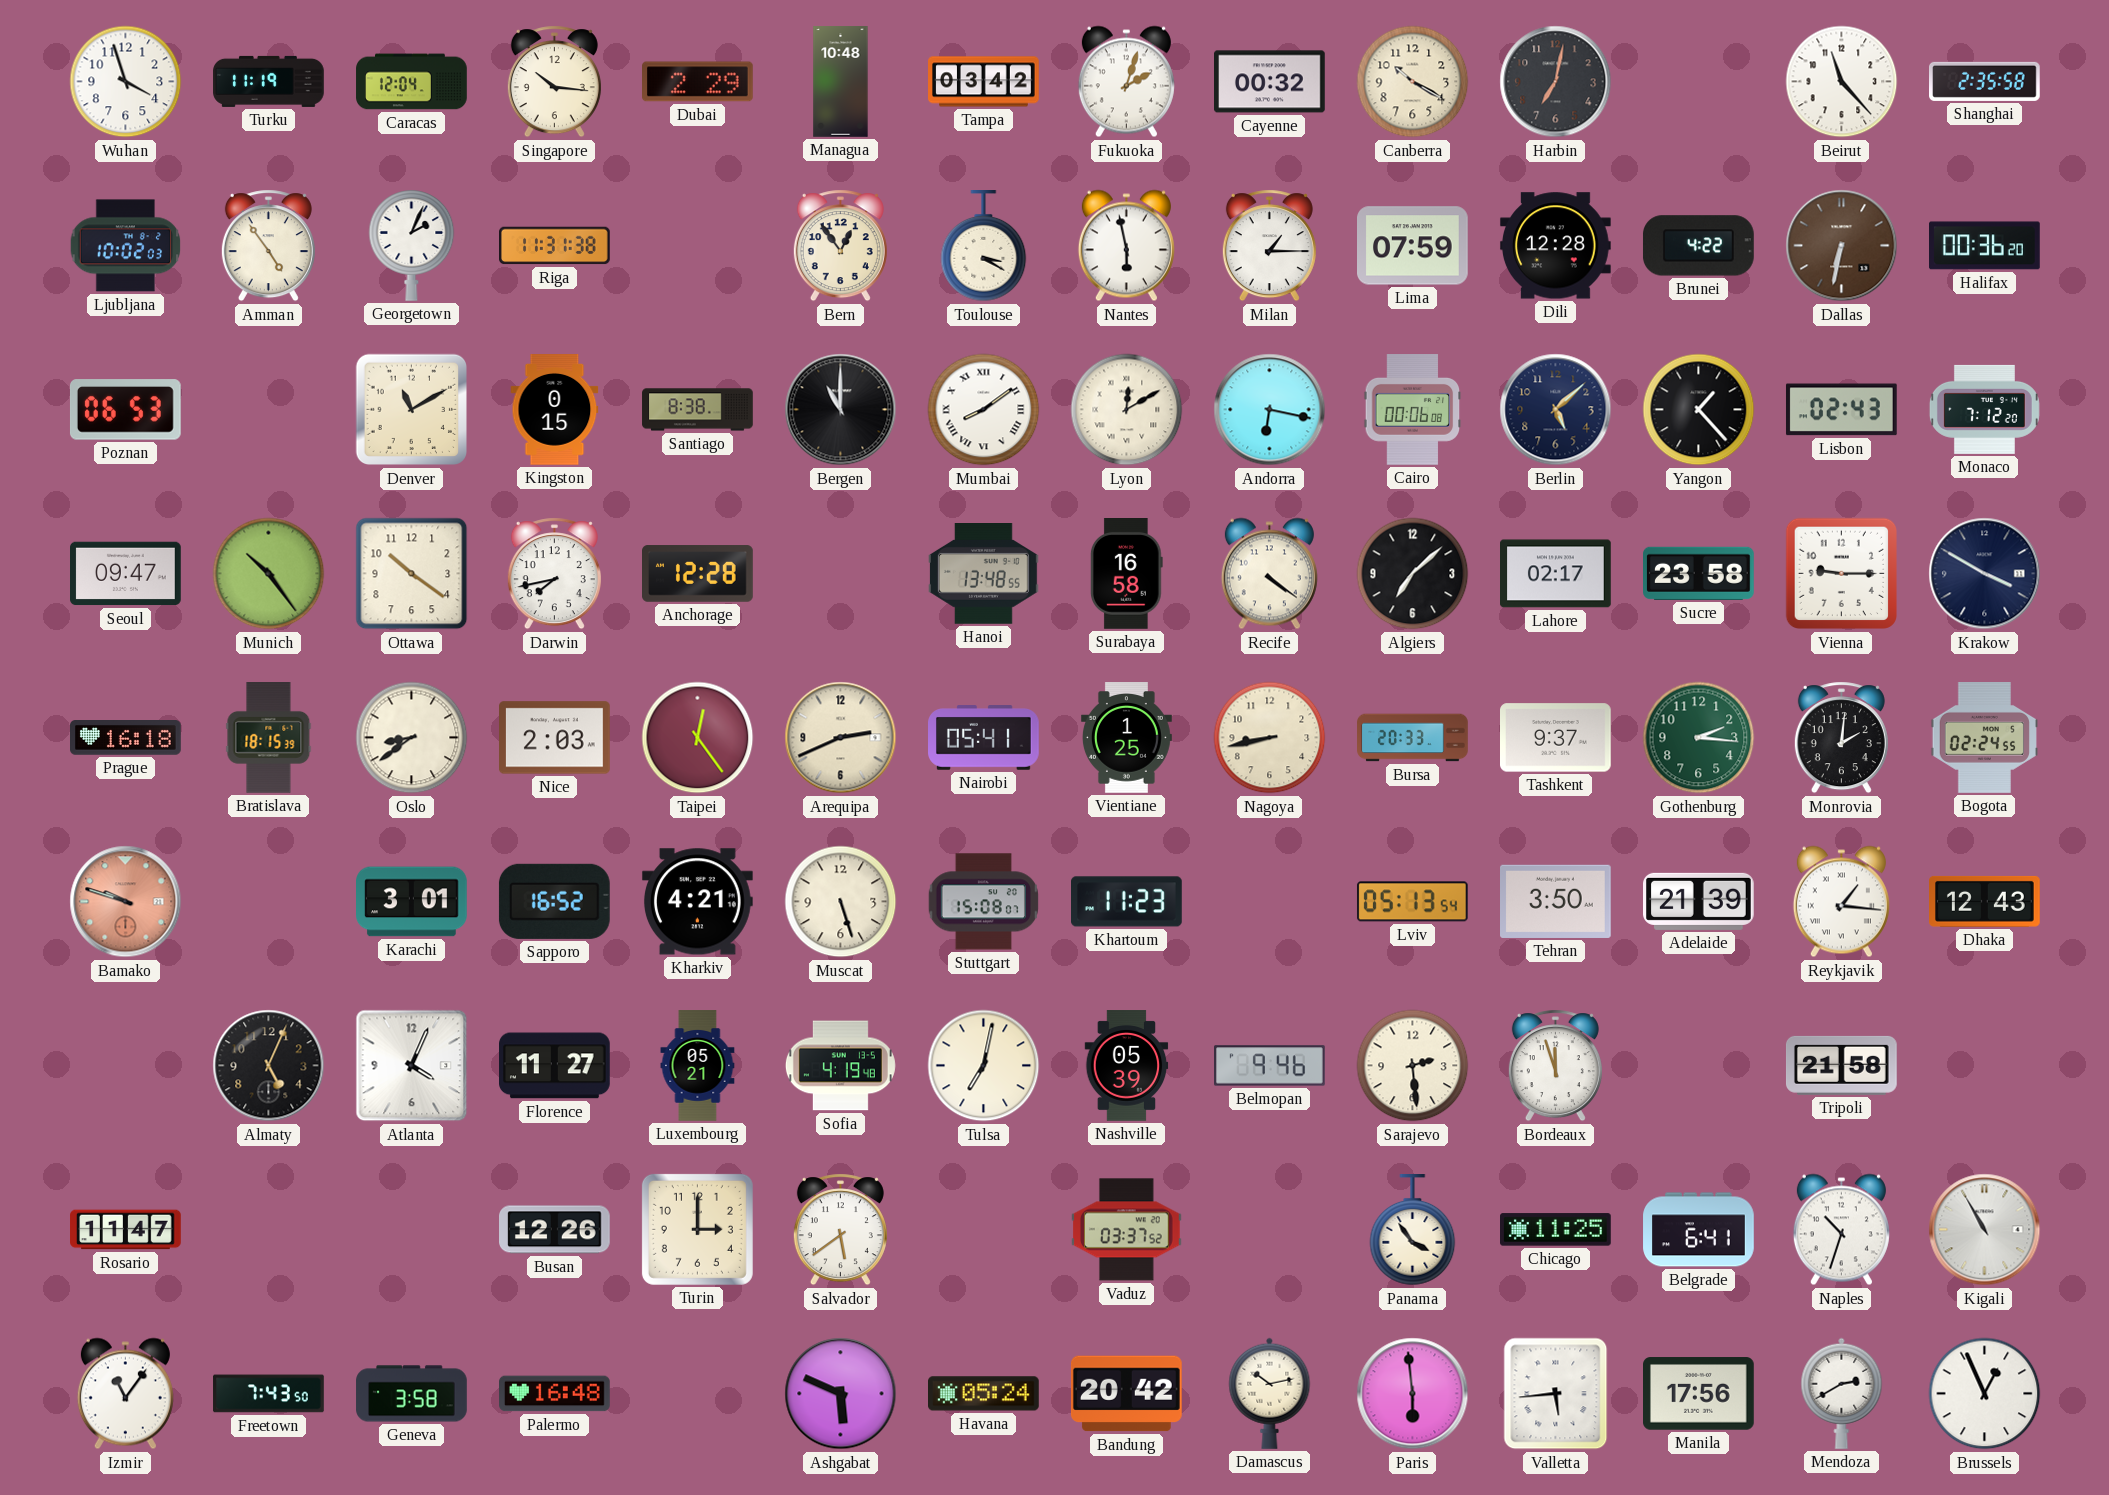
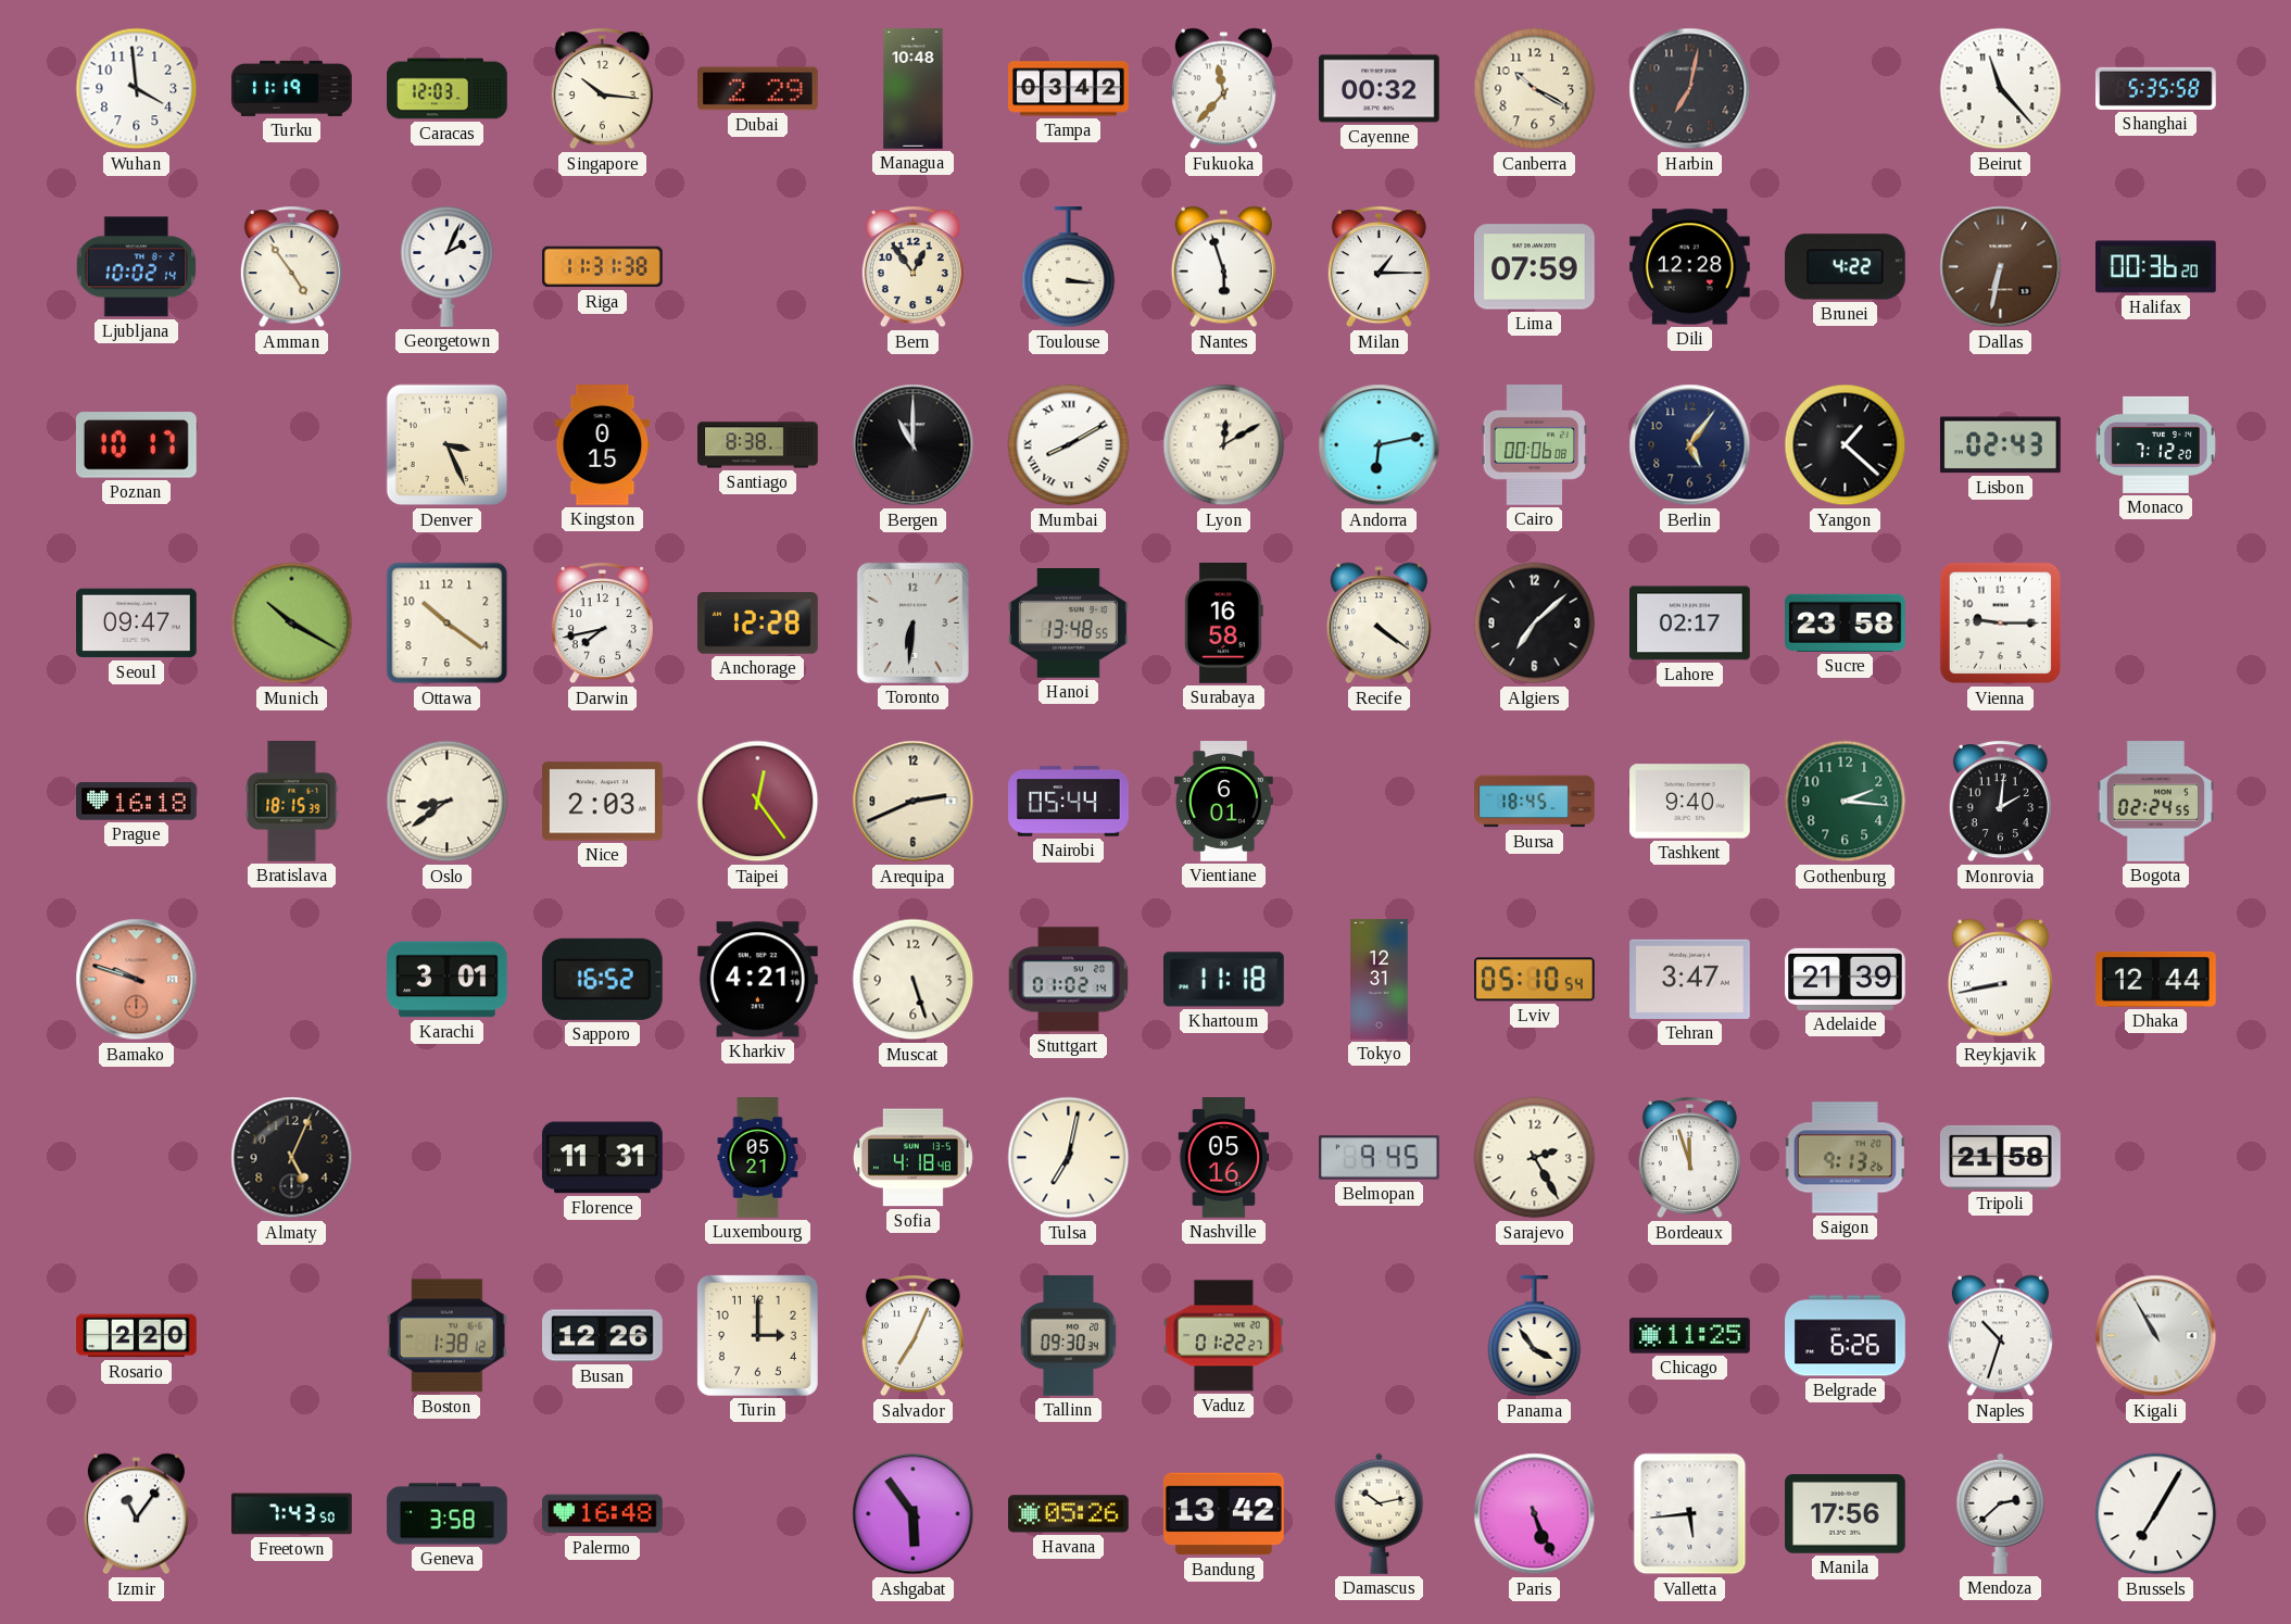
Wuhan: 3:57 -> 3:59
Caracas: 12:04 -> 12:03
Fukuoka: 2:03 -> 11:37
Shanghai: 2:35 -> 5:35
Ljubljana: 10:02:03 -> 10:02:14
Toulouse: 3:20 -> 3:16
Nantes: 5:58 -> 5:57
Poznan: 06:53 -> 10:17
Denver: 11:10 -> 3:26
Mumbai: 8:09 -> 8:10
Andorra: 6:17 -> 6:13
Berlin: 5:08 -> 5:06
Yangon: 1:23 -> 1:22
Munich: 10:24 -> 10:20
Toronto: none -> 6:31
Krakow: 3:50 -> none
Nairobi: 05:41 -> 05:44
Vientiane: 1:25 -> 6:01
Nagoya: 8:43 -> none
Bursa: 20:33 -> 18:45
Tashkent: 9:37 -> 9:40
Stuttgart: 15:08 -> 01:02
Khartoum: 11:23 -> 11:18
Tokyo: none -> 12:31
Lviv: 05:13 -> 05:10
Tehran: 3:50 -> 3:47
Reykjavik: 1:16 -> 8:43
Dhaka: 12:43 -> 12:44
Atlanta: 4:04 -> none
Florence: 11:27 -> 11:31
Sofia: 4:19 -> 4:18
Nashville: 05:39 -> 05:16
Belmopan: 9:46 -> 9:45
Sarajevo: 2:29 -> 2:25
Saigon: none -> 9:13
Rosario: 11:47 -> 2:20
Boston: none -> 1:38
Salvador: 5:39 -> 7:04
Tallinn: none -> 09:30
Vaduz: 03:37 -> 01:22
Belgrade: 6:41 -> 6:26
Ashgabat: 5:49 -> 5:54
Havana: 05:24 -> 05:26
Bandung: 20:42 -> 13:42
Paris: 5:59 -> 5:26
Mendoza: 2:40 -> 2:38
Brussels: 12:56 -> 7:05
